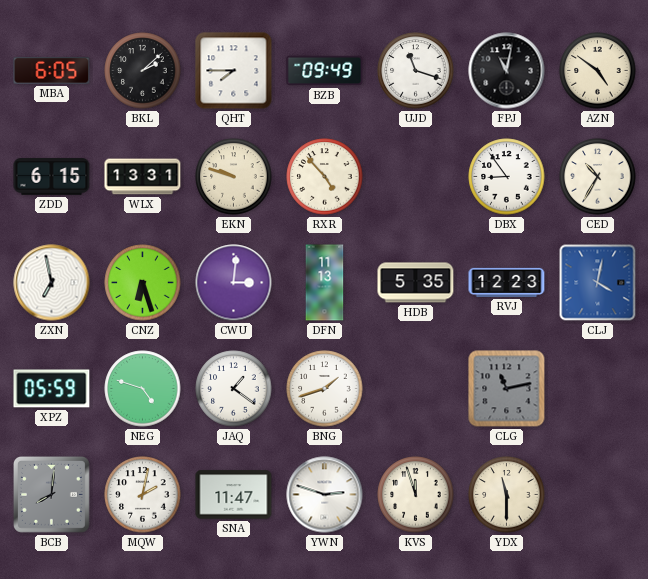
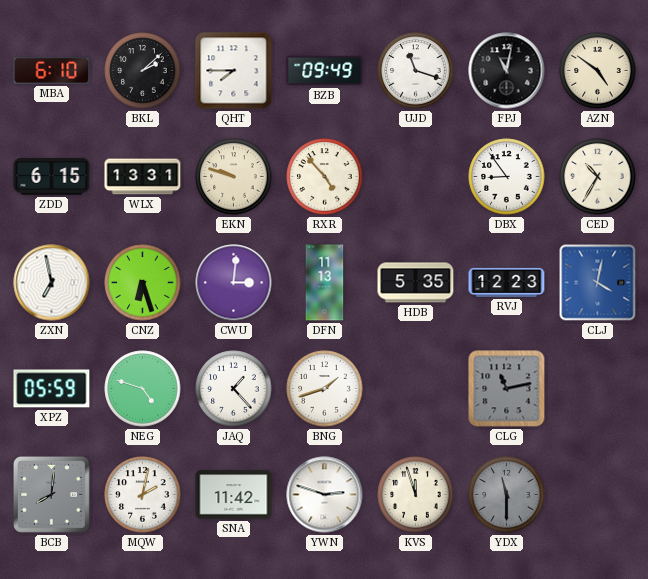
MBA: 6:05 -> 6:10
JAQ: 1:21 -> 1:23
SNA: 11:47 -> 11:42
YDX dial: cream -> grey
